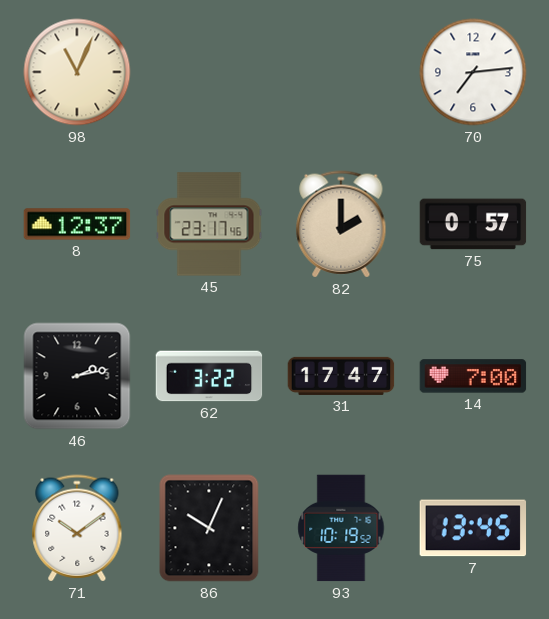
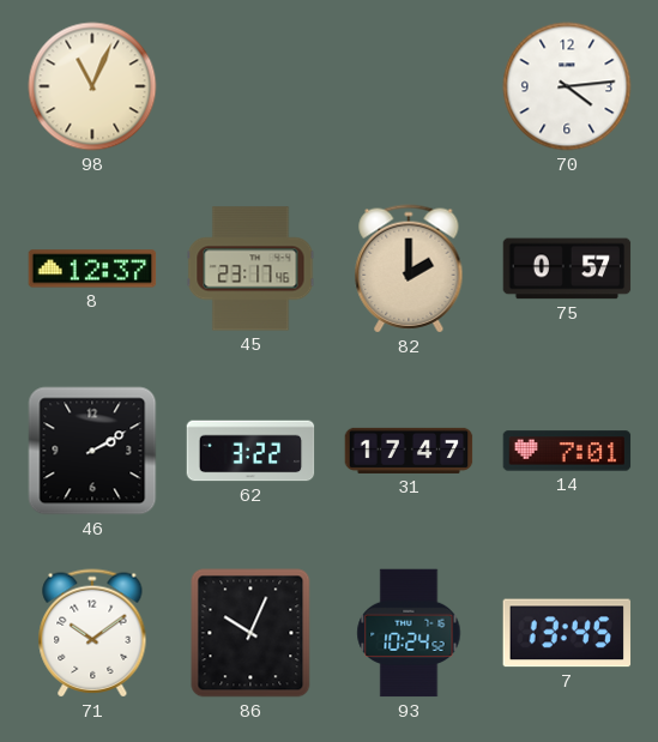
70: 7:14 -> 4:14
46: 2:13 -> 2:10
14: 7:00 -> 7:01
93: 10:19 -> 10:24
